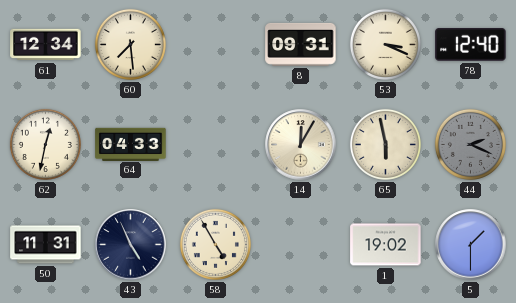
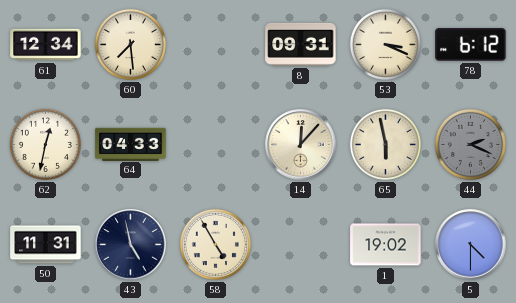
78: 12:40 -> 6:12
14: 12:05 -> 12:07
43: 4:56 -> 4:58
5: 1:30 -> 4:30
